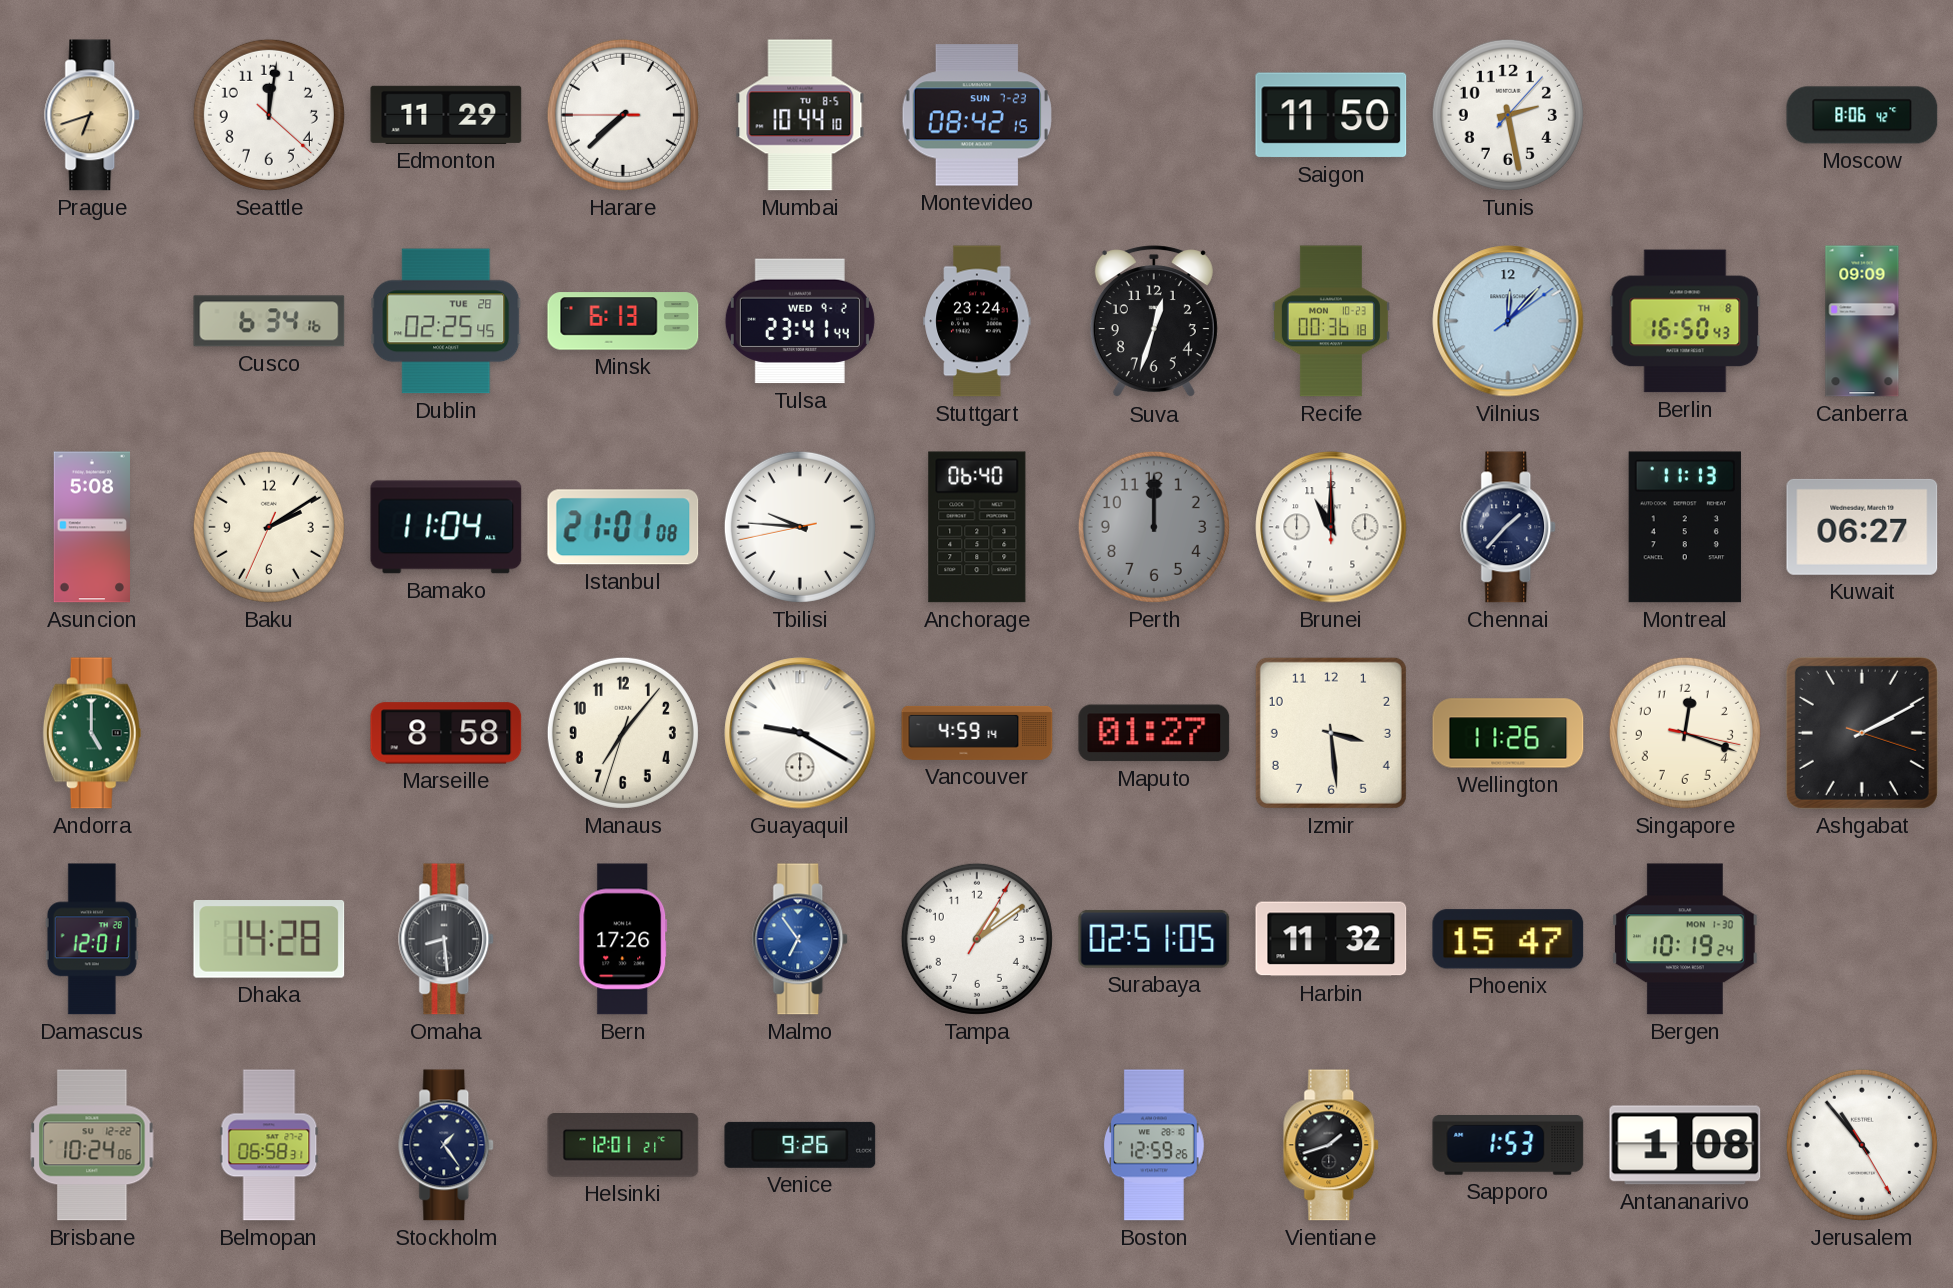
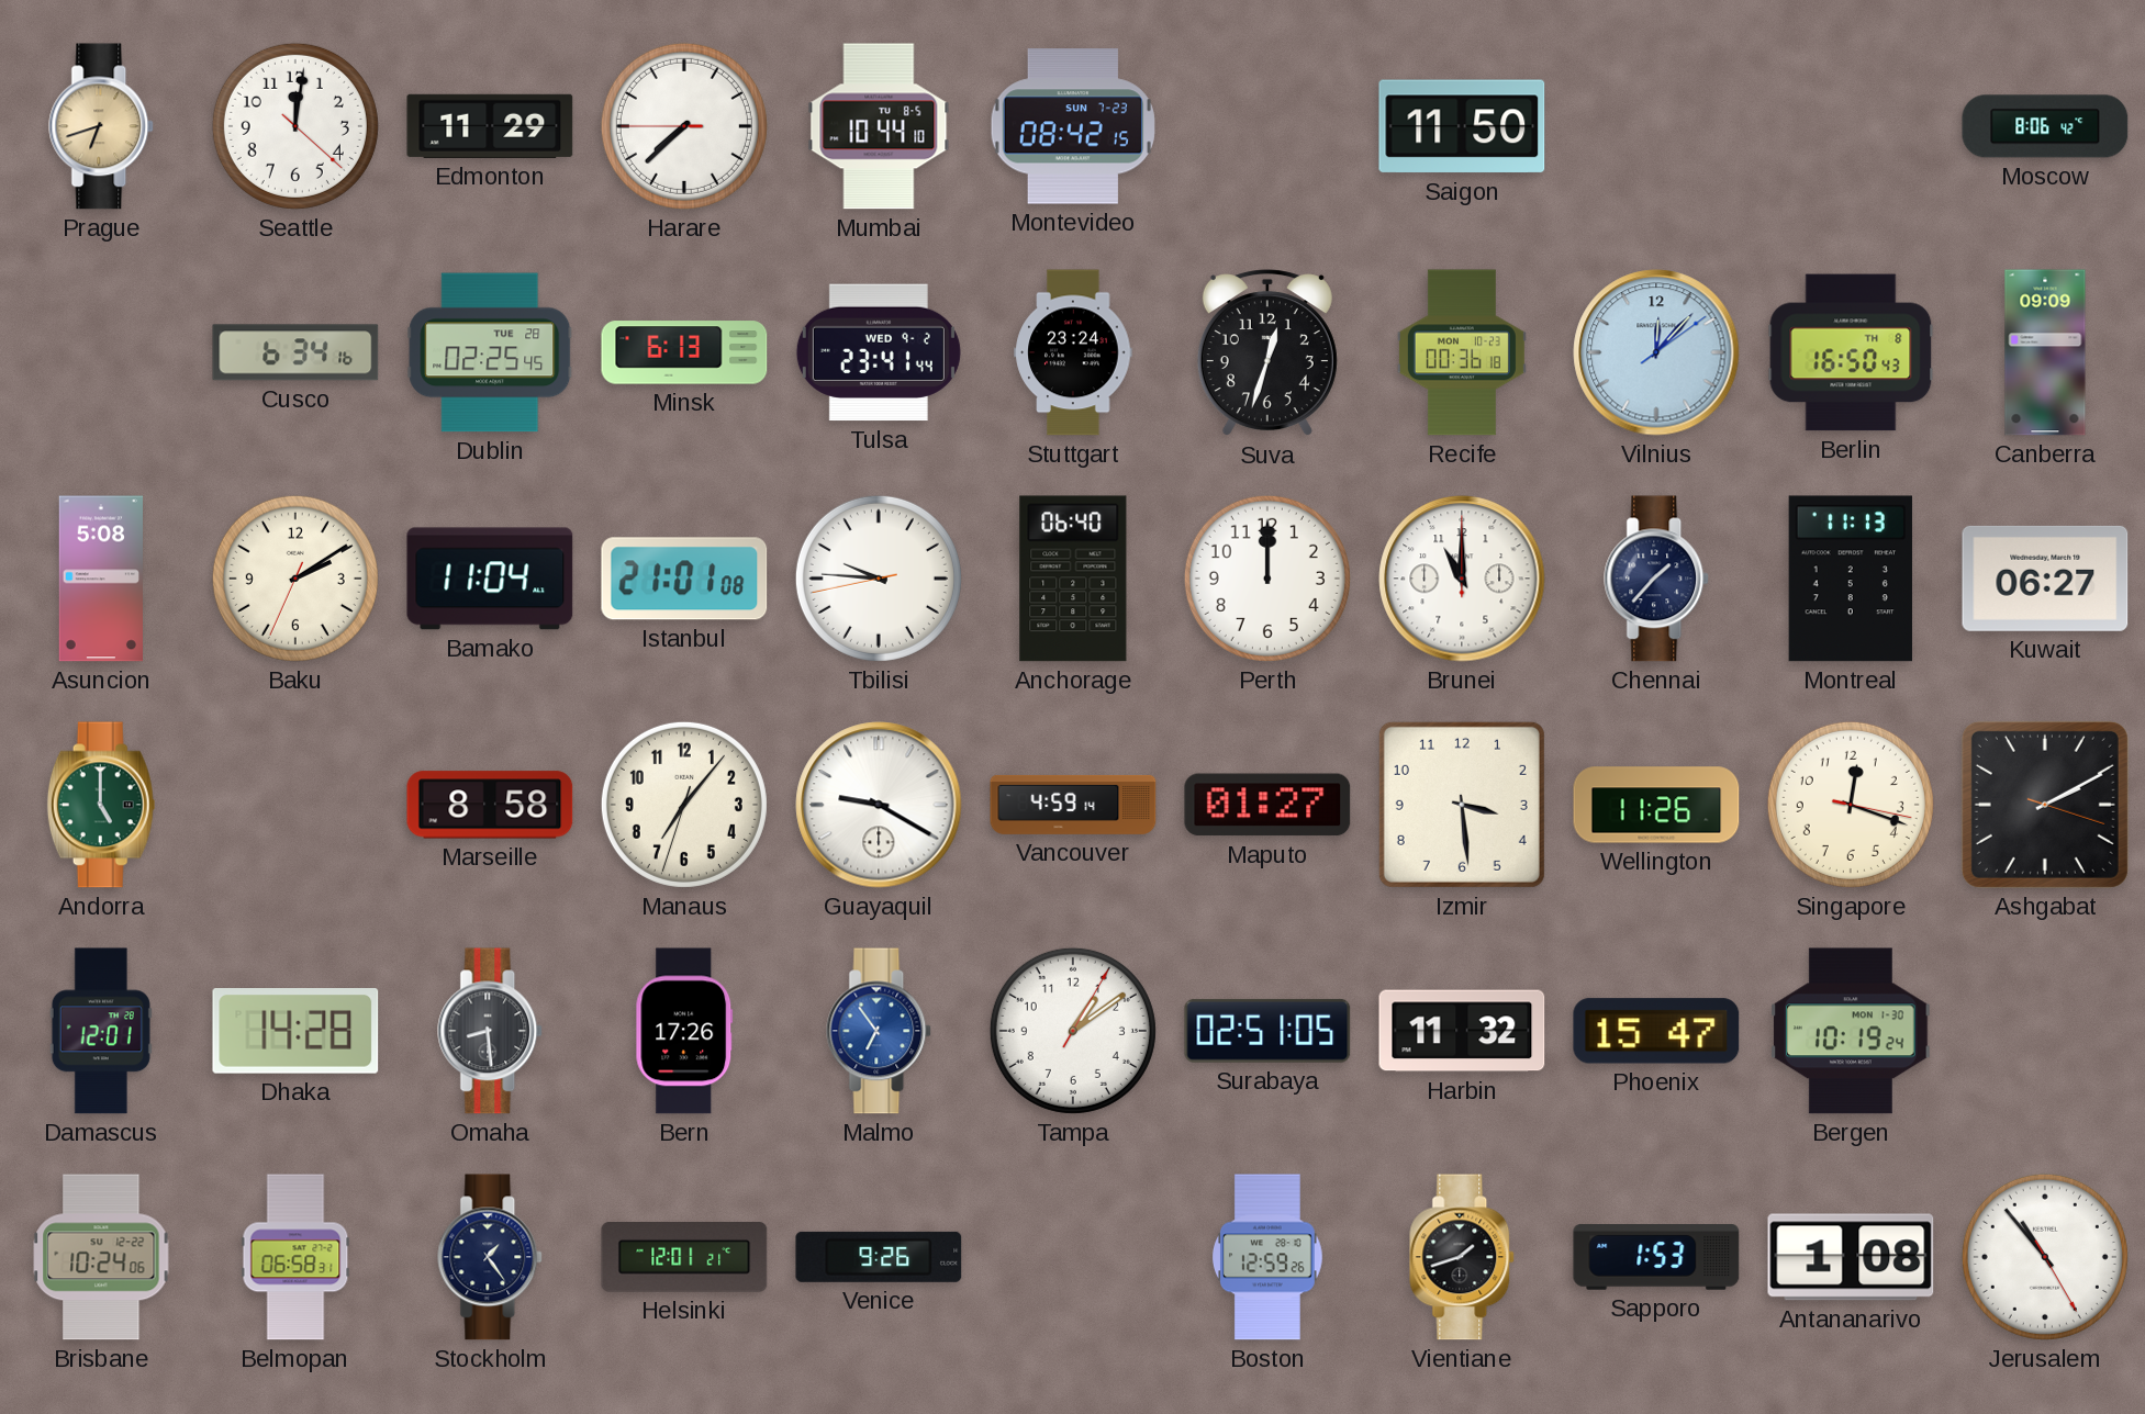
Tunis: 2:28 -> none
Perth dial: grey -> white
